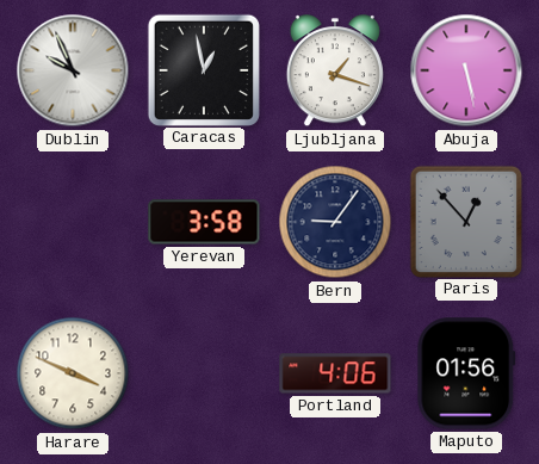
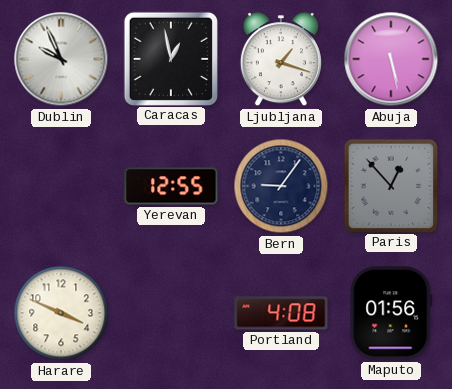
Yerevan: 3:58 -> 12:55
Portland: 4:06 -> 4:08
